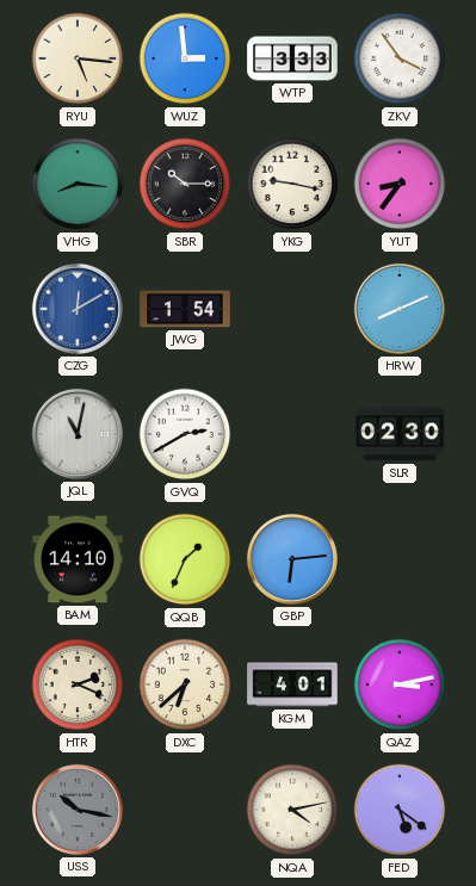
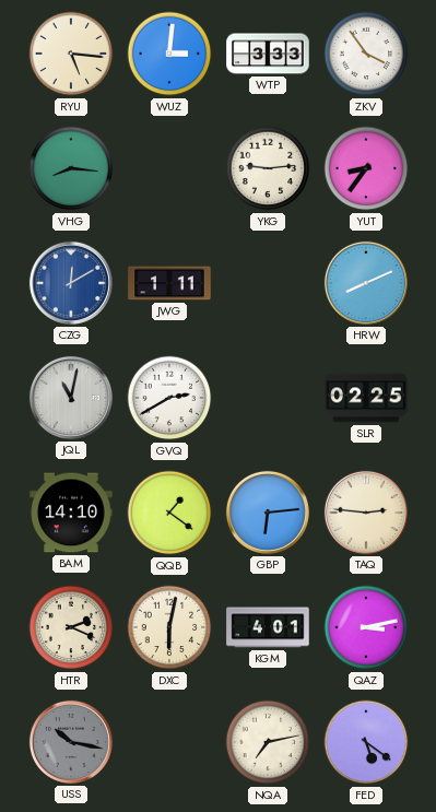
WUZ: 2:59 -> 3:01
SBR: 10:15 -> none
YKG: 9:17 -> 9:14
JWG: 1:54 -> 1:11
SLR: 02:30 -> 02:25
QQB: 1:34 -> 1:21
TAQ: none -> 2:46
DXC: 6:38 -> 6:02
NQA: 4:13 -> 7:13
